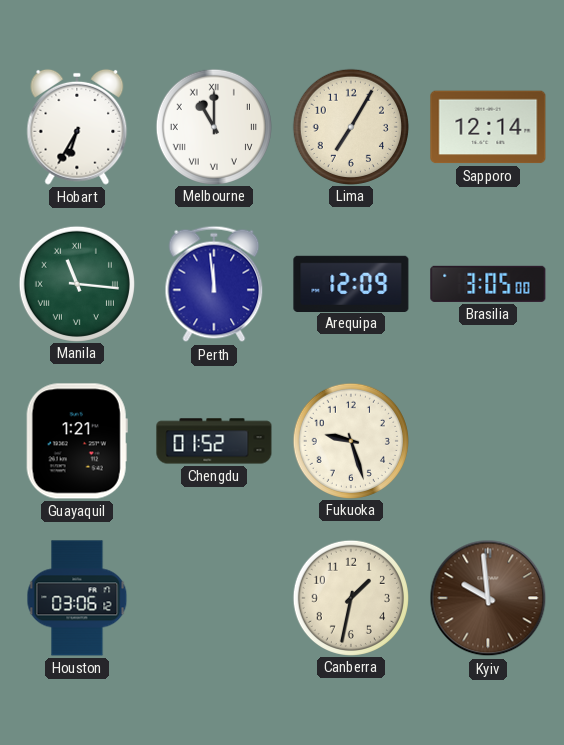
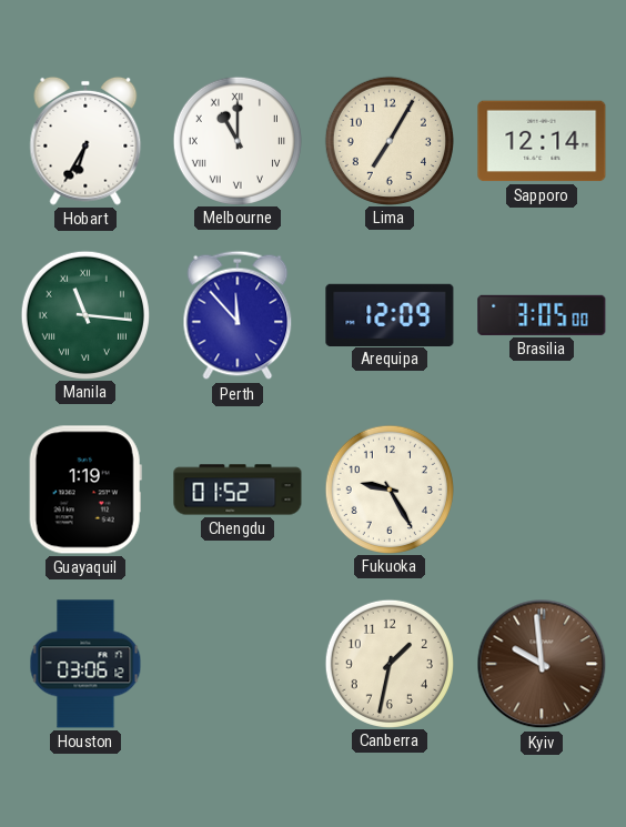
Perth: 11:59 -> 11:53
Guayaquil: 1:21 -> 1:19
Fukuoka: 9:27 -> 9:25
